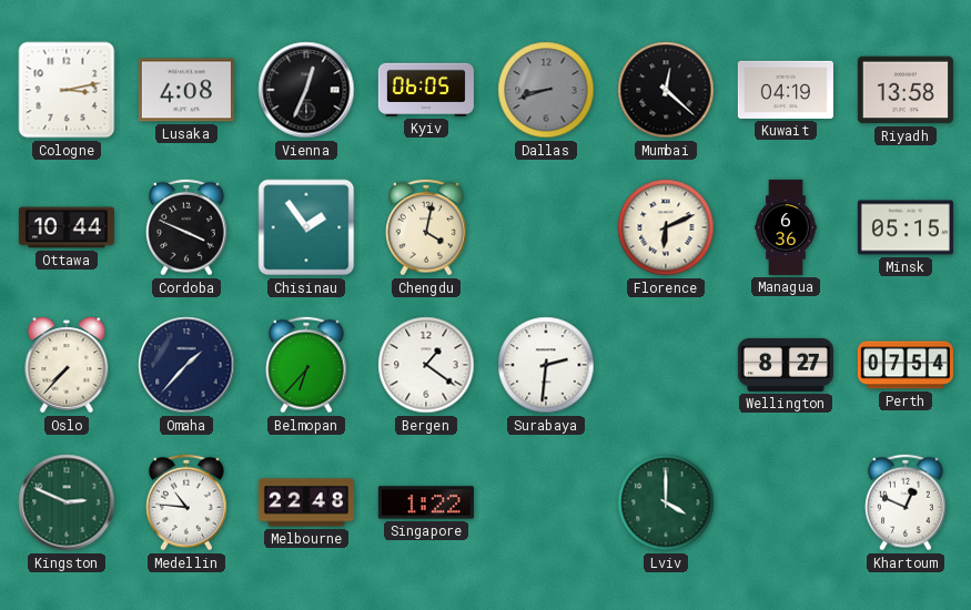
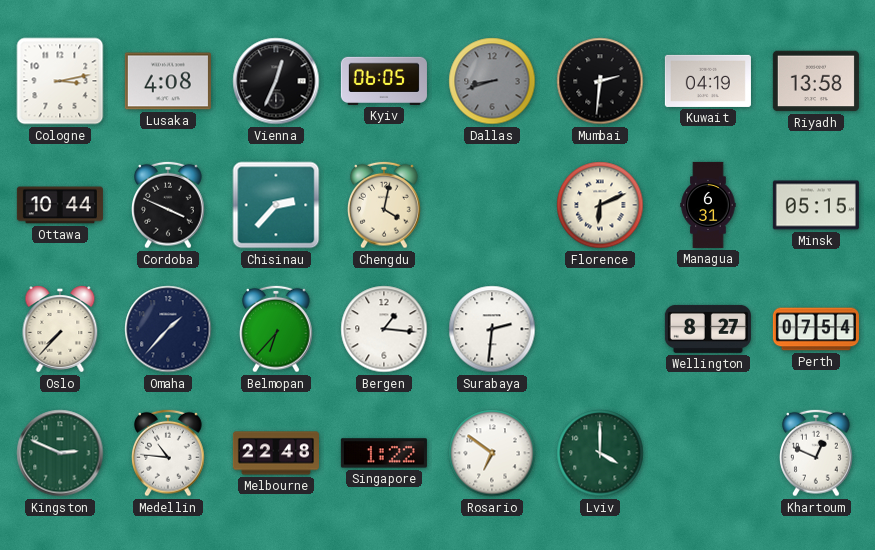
Mumbai: 12:22 -> 2:31
Chisinau: 1:54 -> 2:37
Managua: 6:36 -> 6:31
Bergen: 1:21 -> 1:16
Rosario: none -> 6:51
